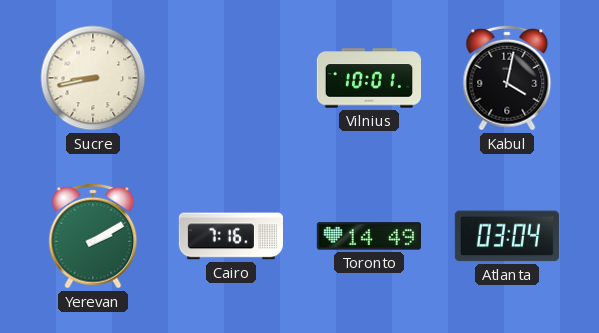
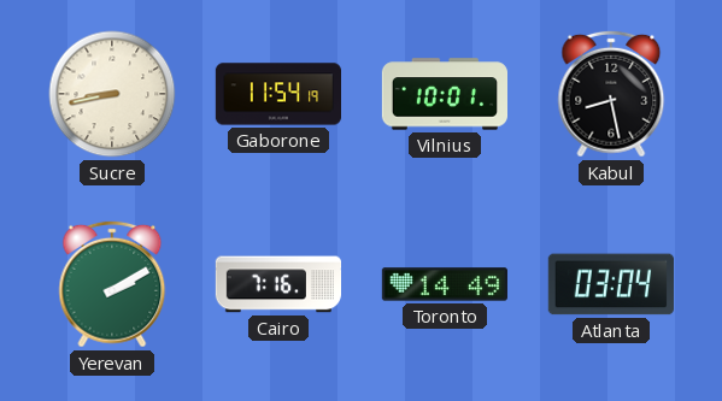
Gaborone: none -> 11:54
Kabul: 4:02 -> 8:28
